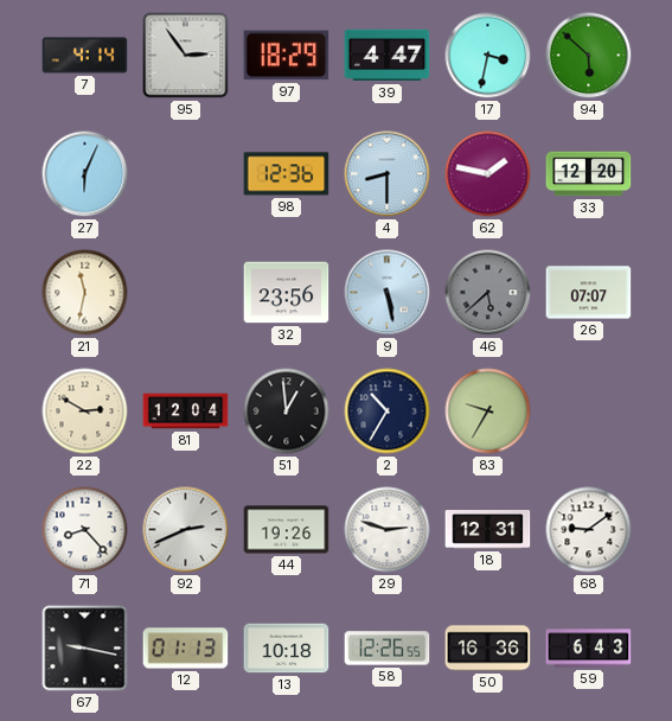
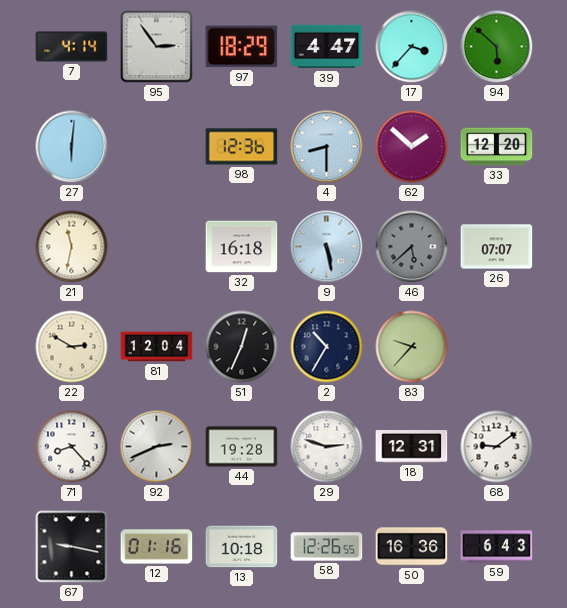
17: 3:32 -> 3:37
27: 6:04 -> 6:01
62: 1:47 -> 1:52
32: 23:56 -> 16:18
51: 12:59 -> 12:34
83: 9:35 -> 9:37
44: 19:26 -> 19:28
12: 01:13 -> 01:16
